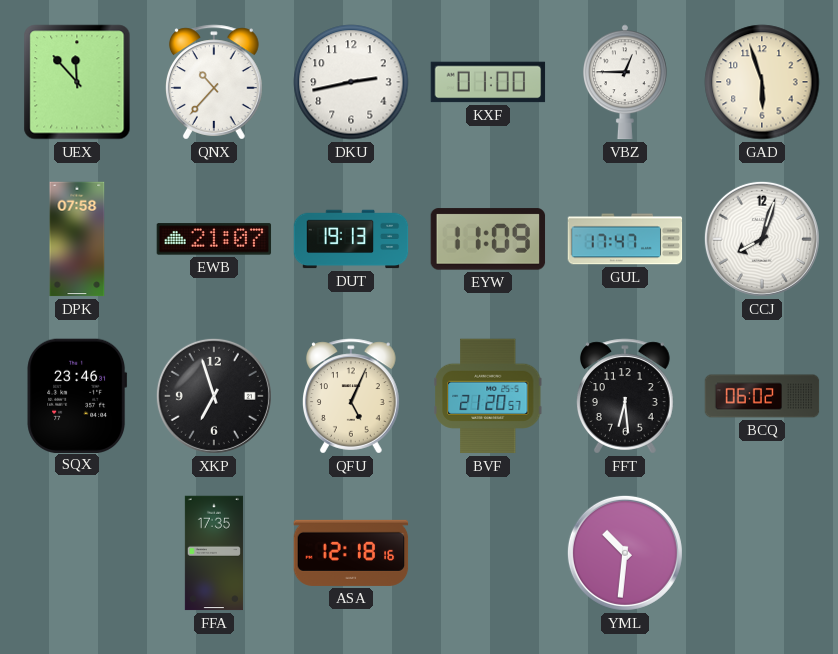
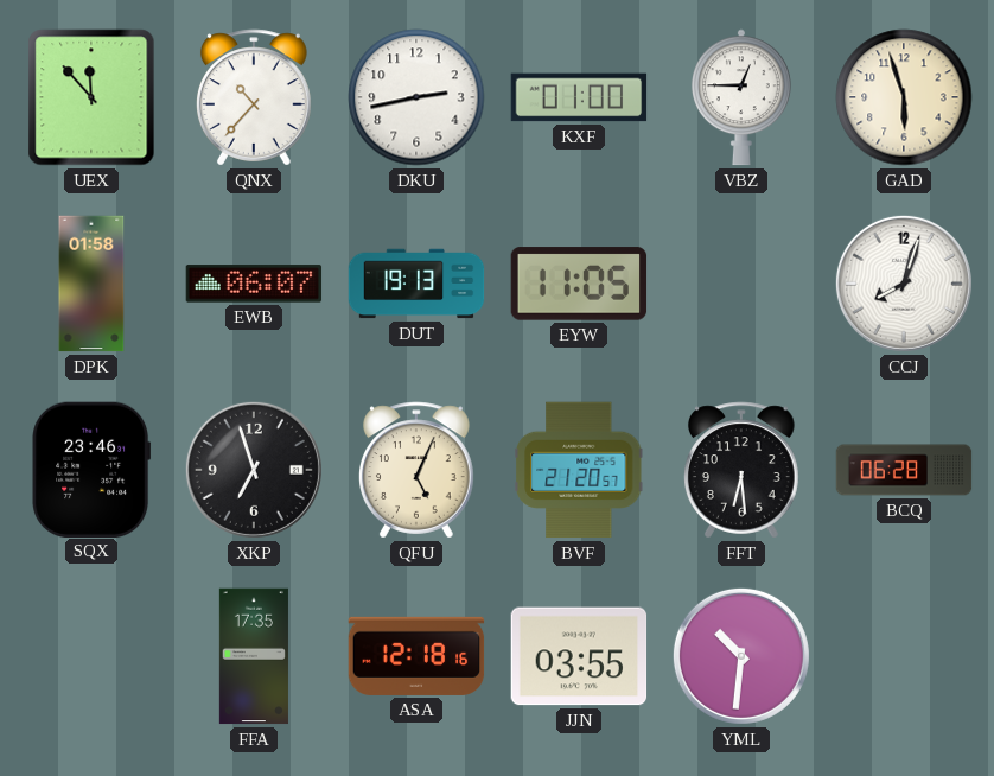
DPK: 07:58 -> 01:58
EWB: 21:07 -> 06:07
EYW: 11:09 -> 11:05
GUL: 17:47 -> none
BCQ: 06:02 -> 06:28
JJN: none -> 03:55
